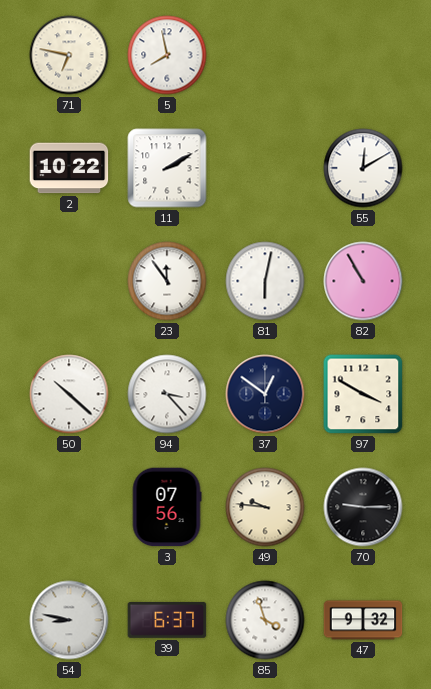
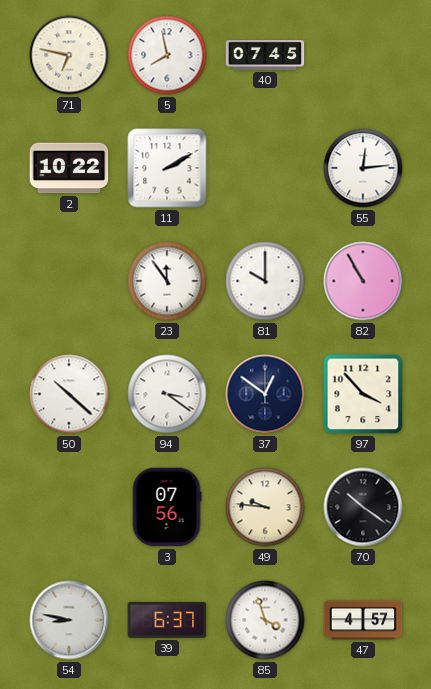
40: none -> 07:45
55: 12:10 -> 12:14
81: 6:02 -> 10:00
94: 3:23 -> 3:21
97: 3:50 -> 3:53
70: 9:15 -> 10:21
47: 9:32 -> 4:57
